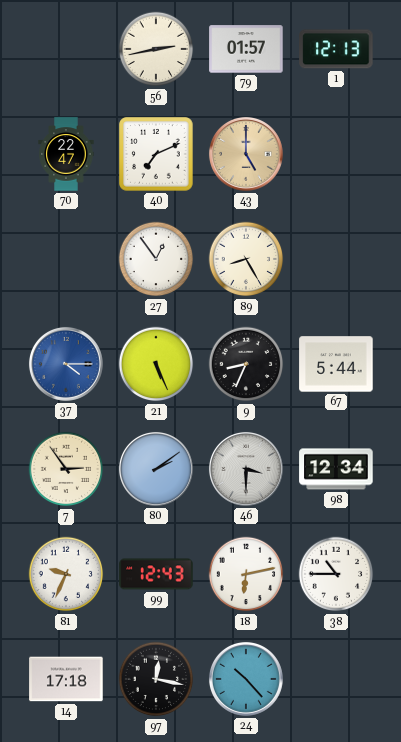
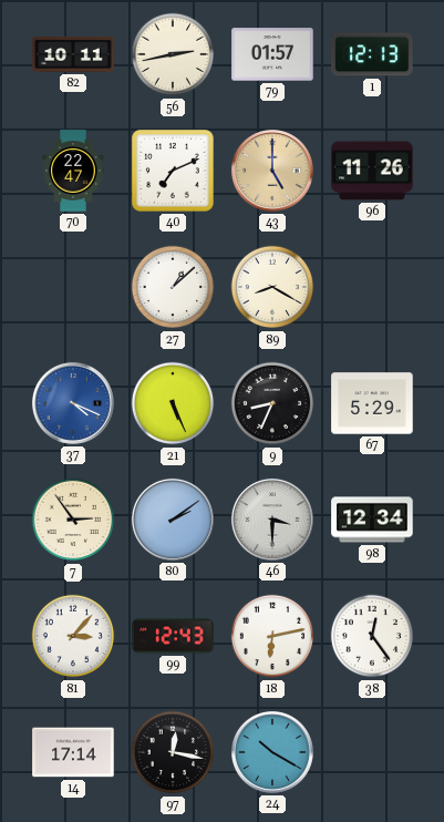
82: none -> 10:11
96: none -> 11:26
27: 12:54 -> 1:08
89: 8:25 -> 8:20
37: 4:15 -> 4:19
67: 5:44 -> 5:29
81: 9:34 -> 3:07
38: 10:45 -> 12:24
14: 17:18 -> 17:14
24: 10:23 -> 10:20
